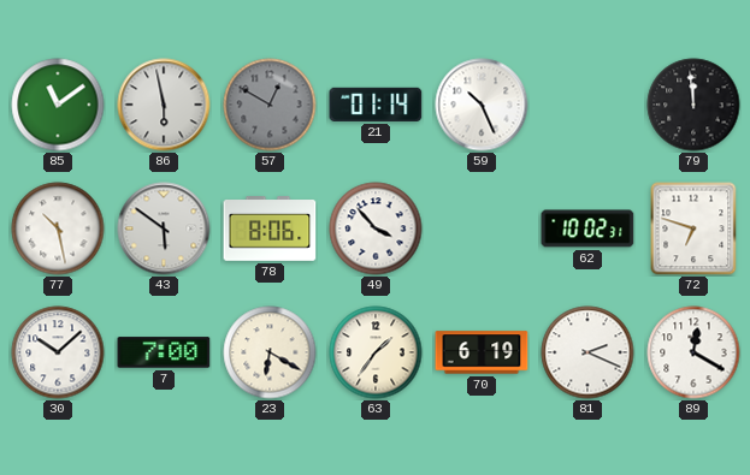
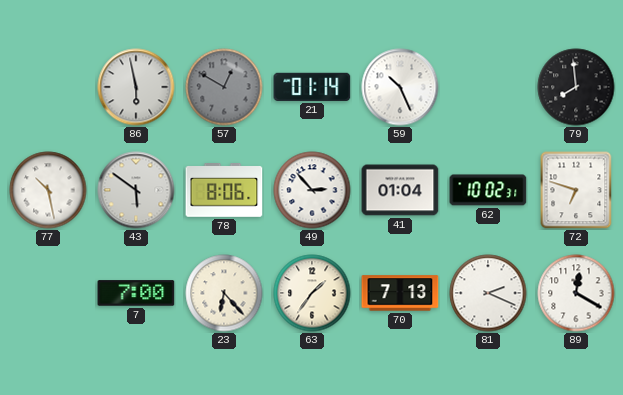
85: 11:09 -> none
79: 11:59 -> 7:59
49: 3:53 -> 2:53
41: none -> 01:04
30: 10:08 -> none
23: 6:20 -> 6:23
70: 6:19 -> 7:13
